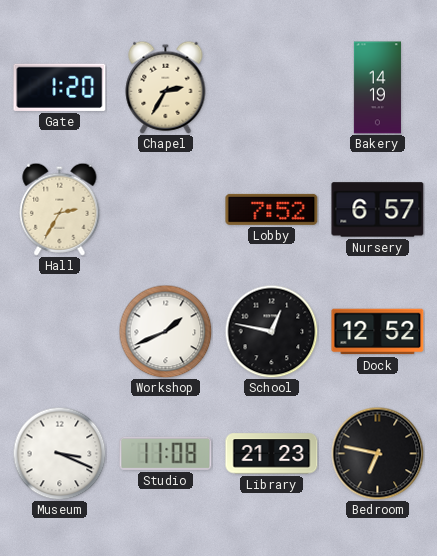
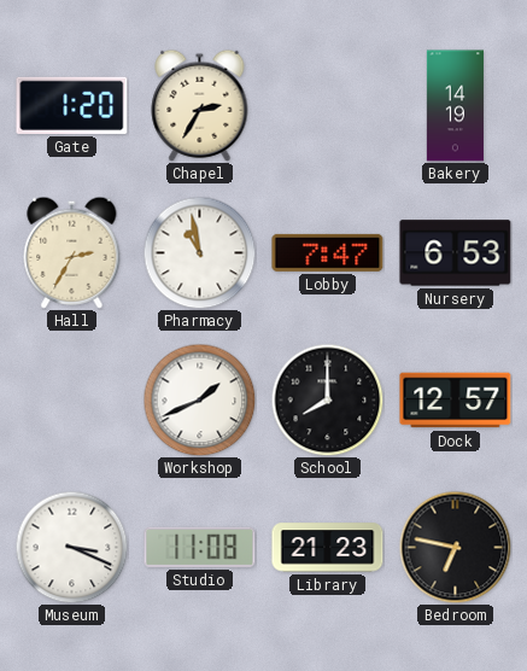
Pharmacy: none -> 10:58
Lobby: 7:52 -> 7:47
Nursery: 6:57 -> 6:53
School: 12:47 -> 8:00
Dock: 12:52 -> 12:57
